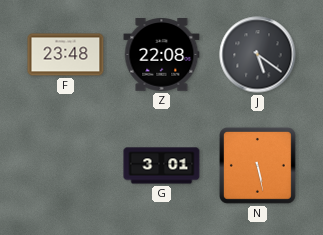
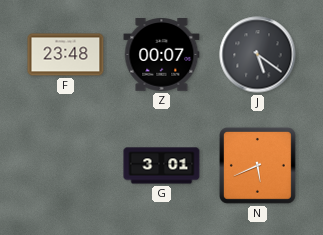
Z: 22:08 -> 00:07
N: 5:28 -> 5:41
